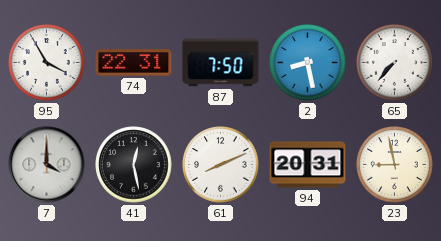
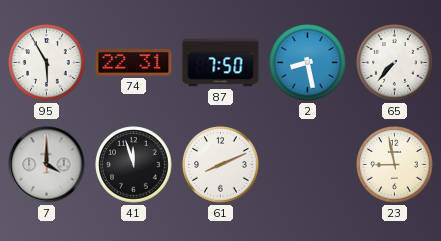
95: 3:55 -> 5:55
41: 12:28 -> 11:57
94: 20:31 -> none
